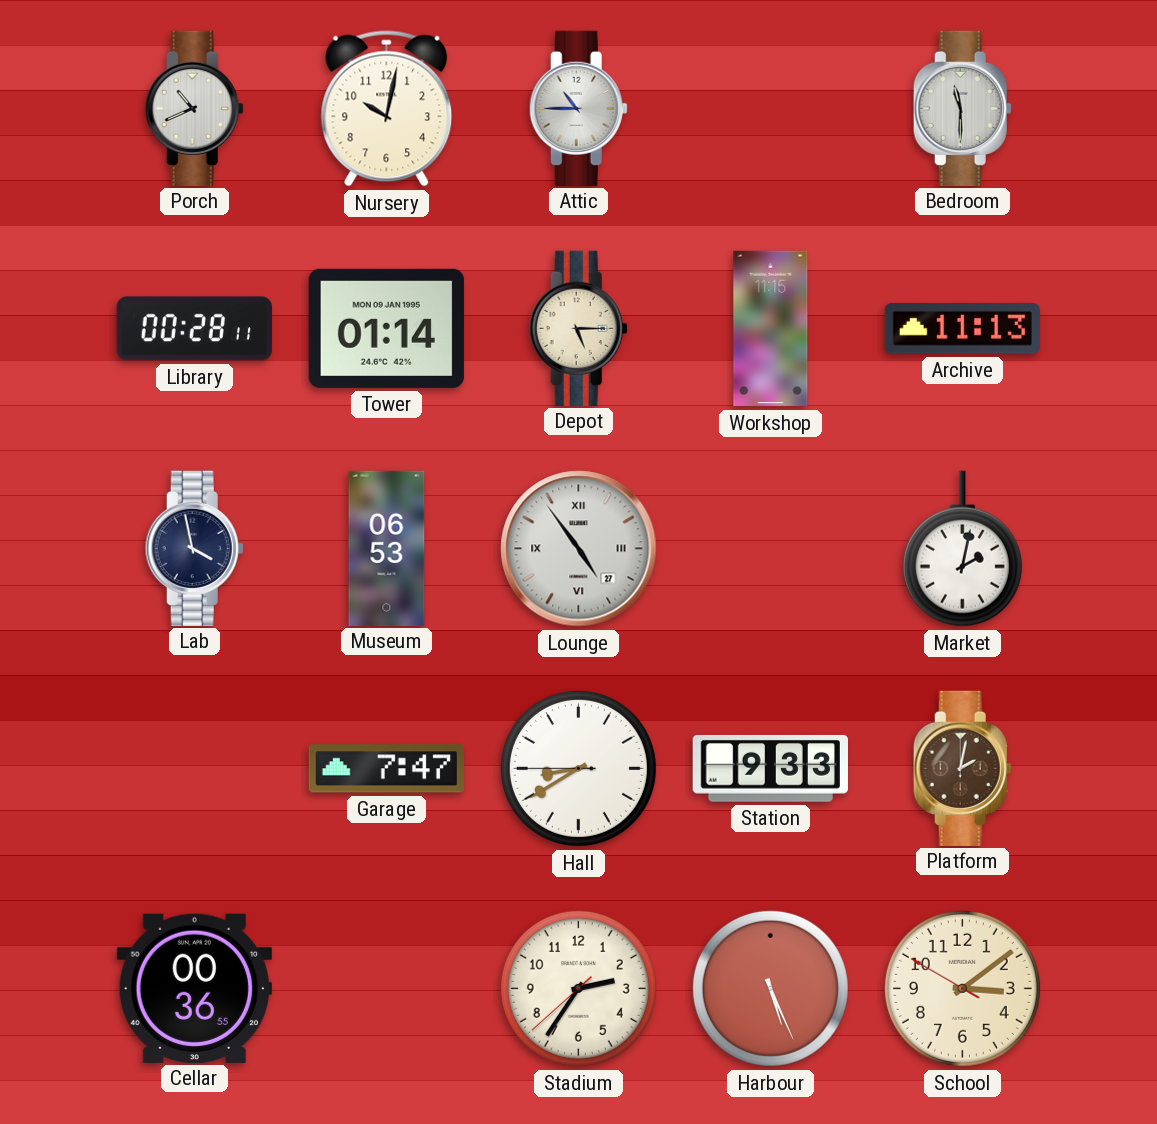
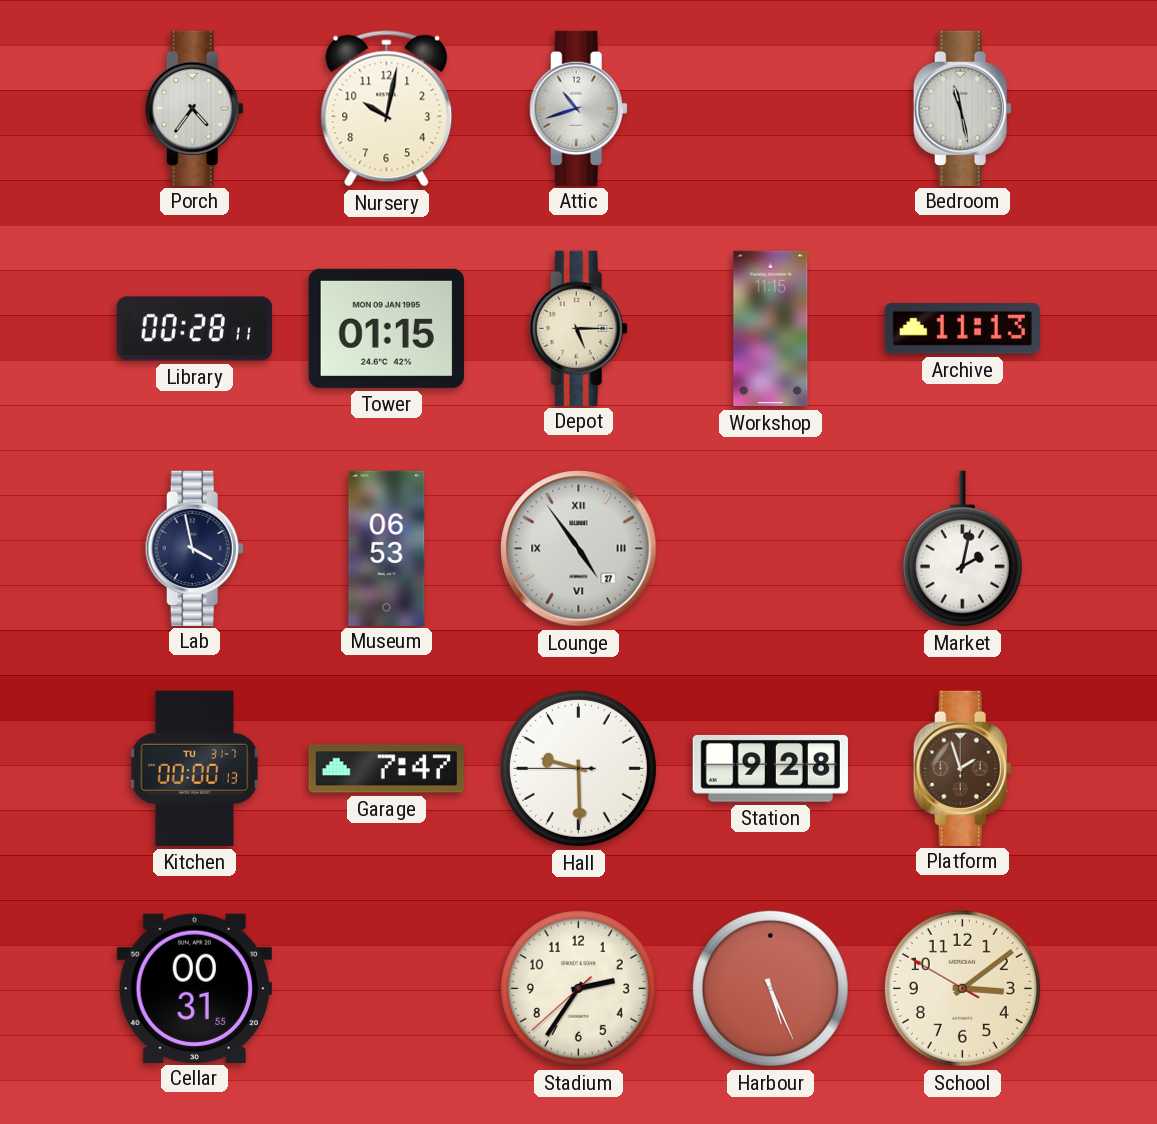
Porch: 10:41 -> 4:36
Attic: 10:45 -> 10:42
Bedroom: 11:30 -> 11:28
Tower: 01:14 -> 01:15
Kitchen: none -> 00:00
Hall: 8:39 -> 9:29
Station: 9:33 -> 9:28
Platform: 2:02 -> 1:57
Cellar: 00:36 -> 00:31
